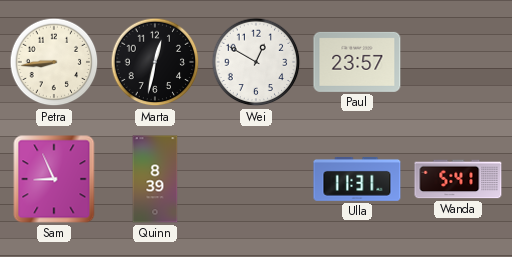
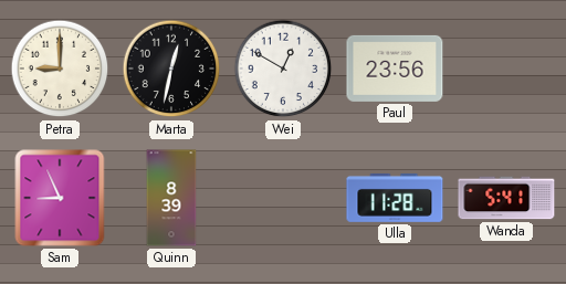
Petra: 8:44 -> 9:00
Paul: 23:57 -> 23:56
Ulla: 11:31 -> 11:28
